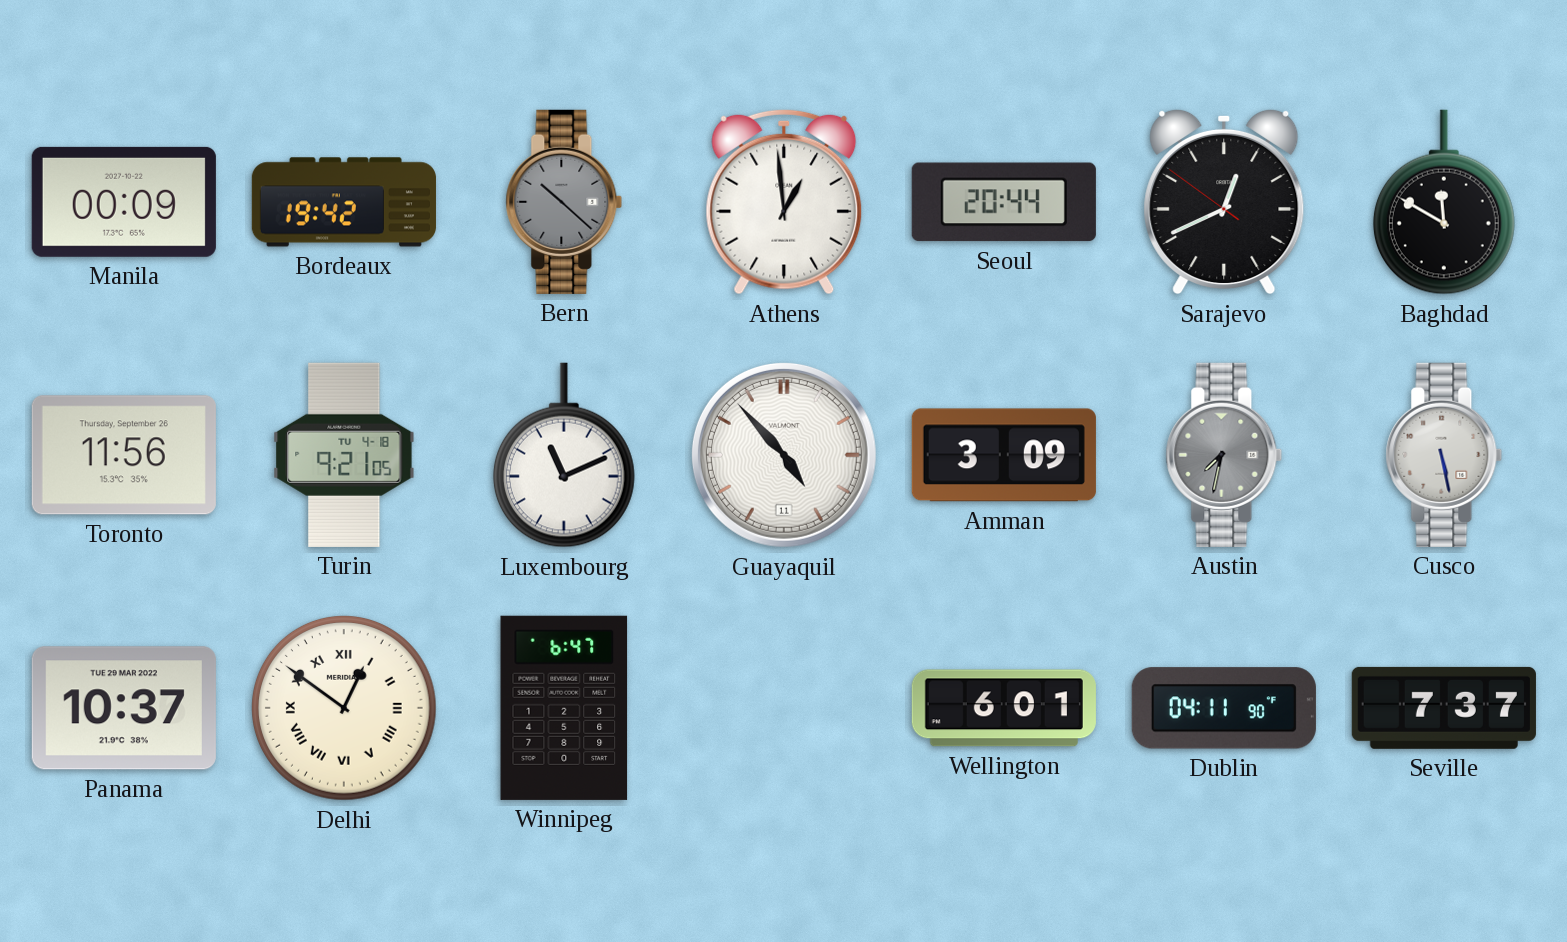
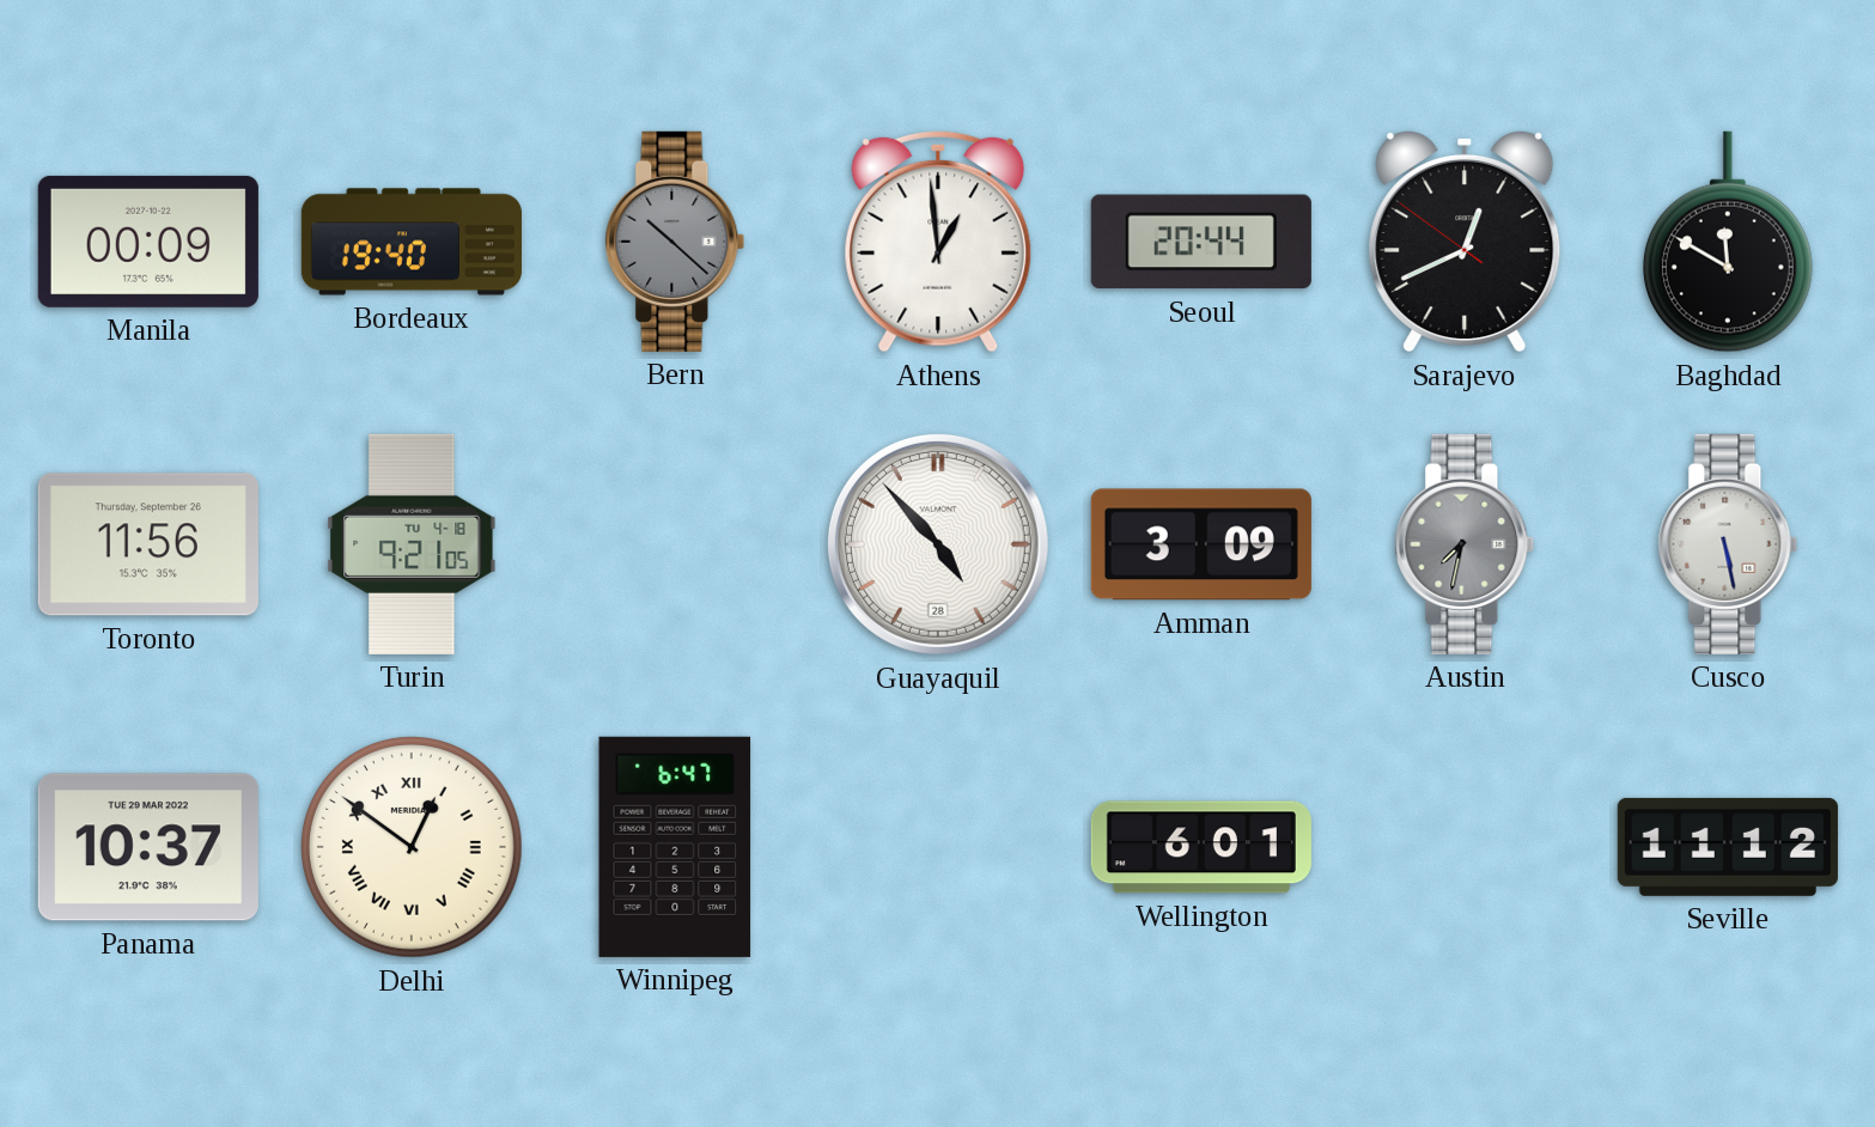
Bordeaux: 19:42 -> 19:40
Luxembourg: 11:11 -> none
Guayaquil date: 11 -> 28
Dublin: 04:11 -> none
Seville: 7:37 -> 11:12
